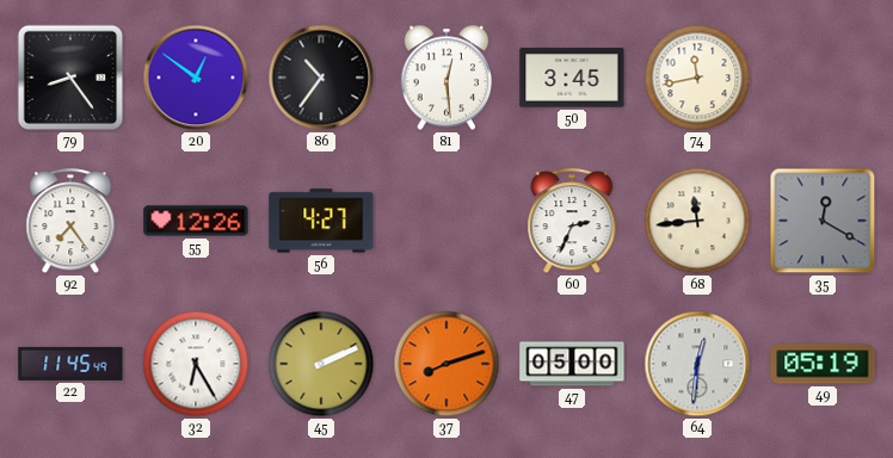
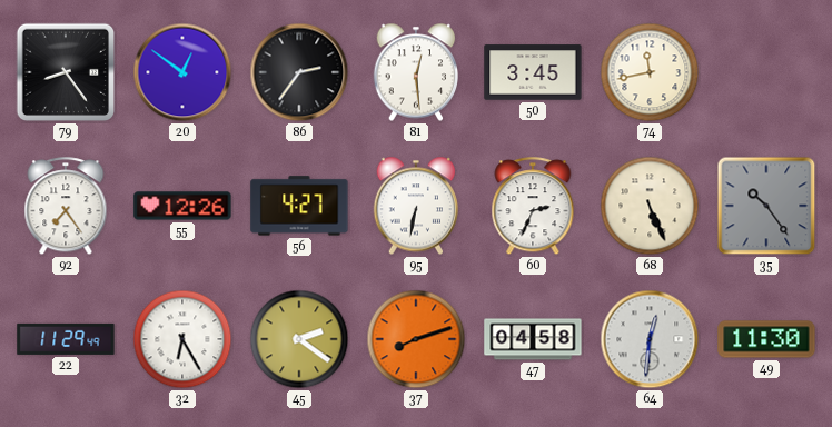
86: 10:36 -> 2:36
95: none -> 6:32
68: 11:44 -> 5:26
35: 12:20 -> 10:24
22: 11:45 -> 11:29
45: 2:11 -> 2:21
47: 05:00 -> 04:58
49: 05:19 -> 11:30
